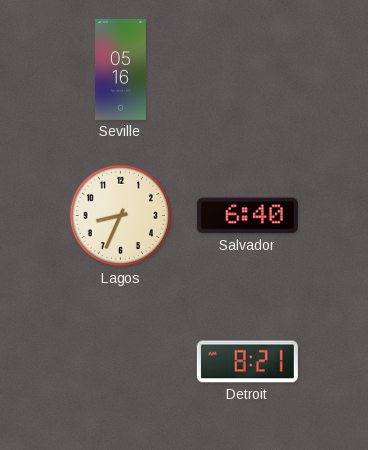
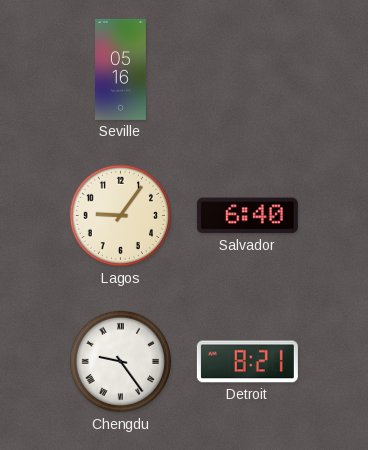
Lagos: 8:34 -> 9:06
Chengdu: none -> 9:24
